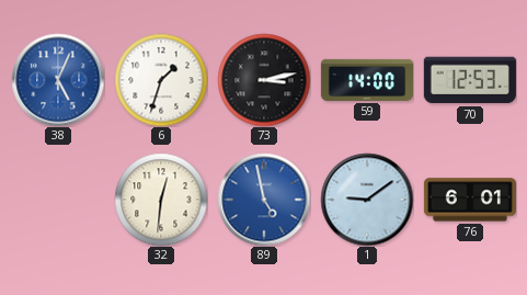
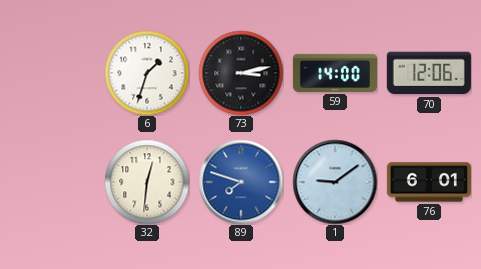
38: 5:04 -> none
70: 12:53 -> 12:06
89: 4:58 -> 7:48
